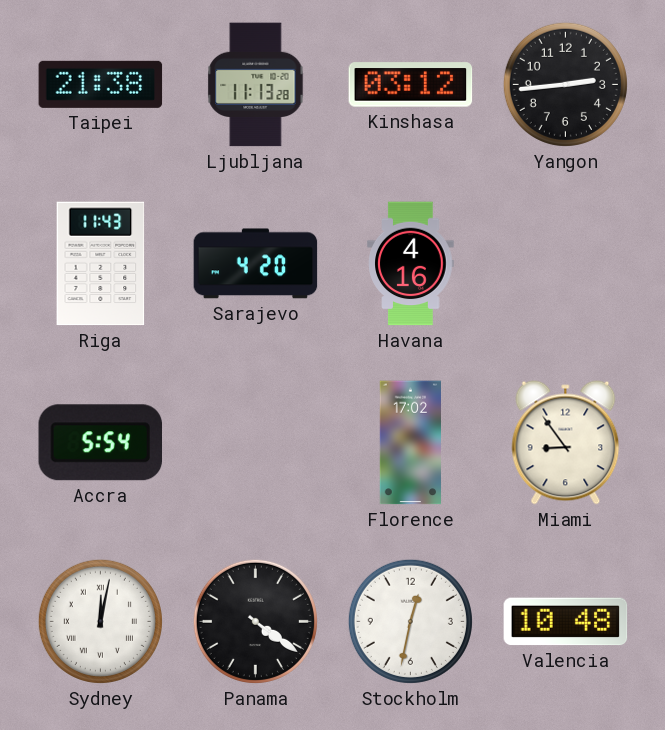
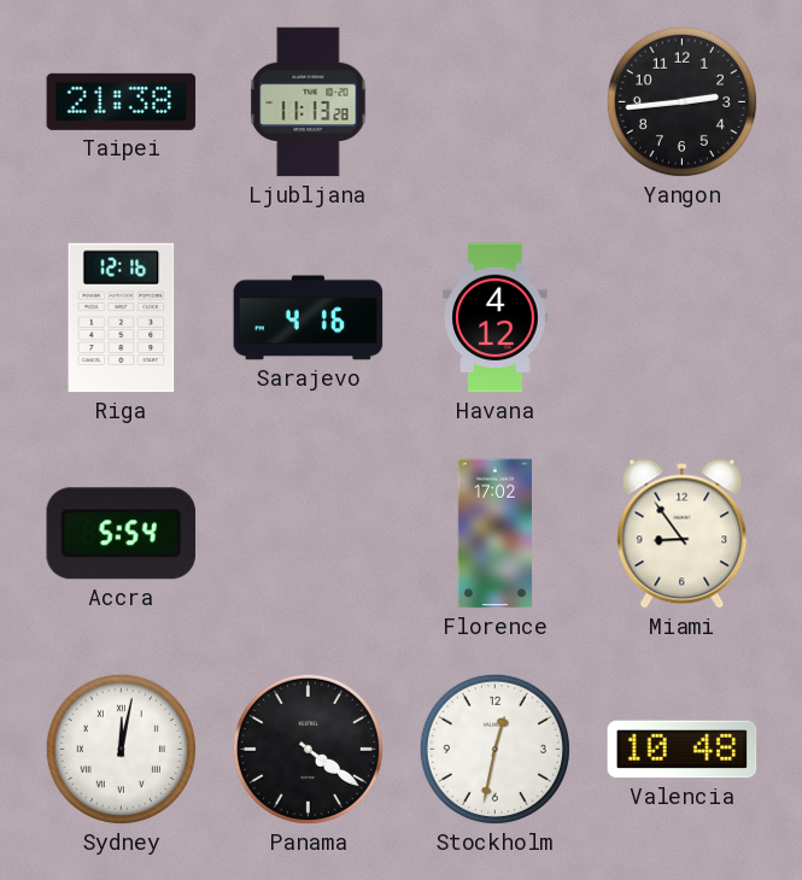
Kinshasa: 03:12 -> none
Riga: 11:43 -> 12:16
Sarajevo: 4:20 -> 4:16
Havana: 4:16 -> 4:12
